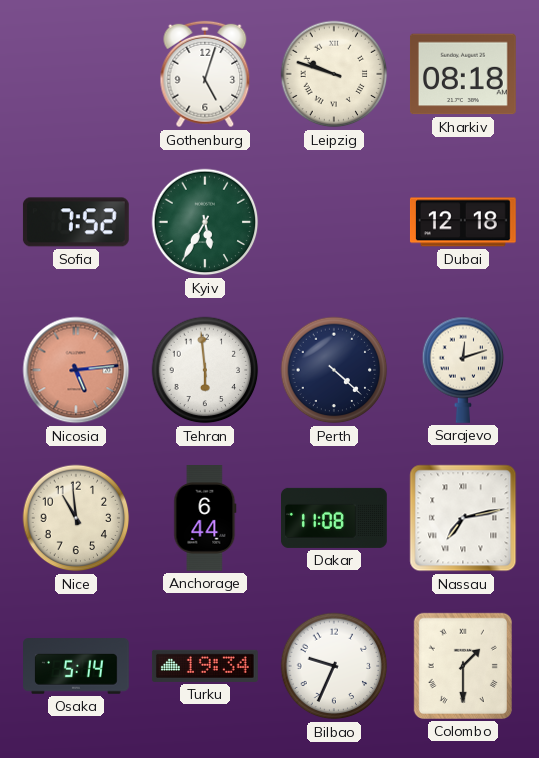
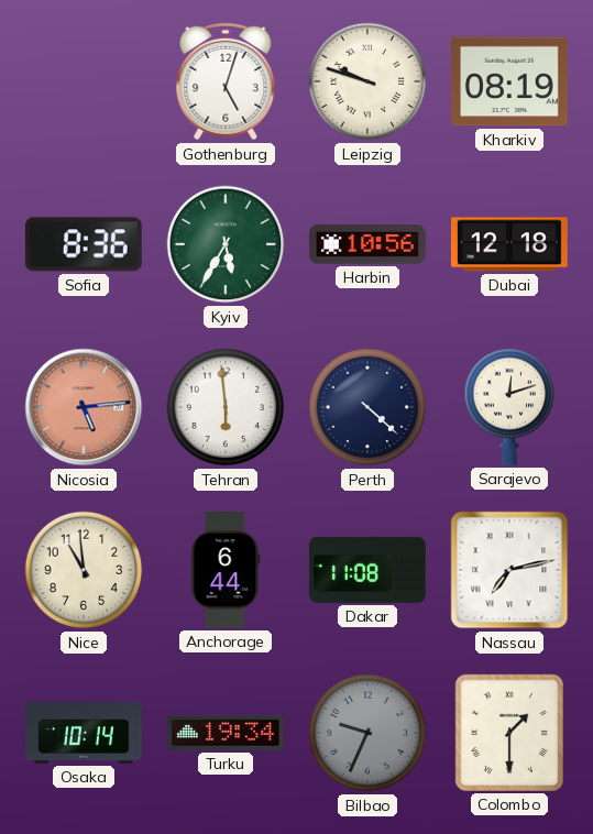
Kharkiv: 08:18 -> 08:19
Sofia: 7:52 -> 8:36
Harbin: none -> 10:56
Osaka: 5:14 -> 10:14
Bilbao dial: white -> grey
